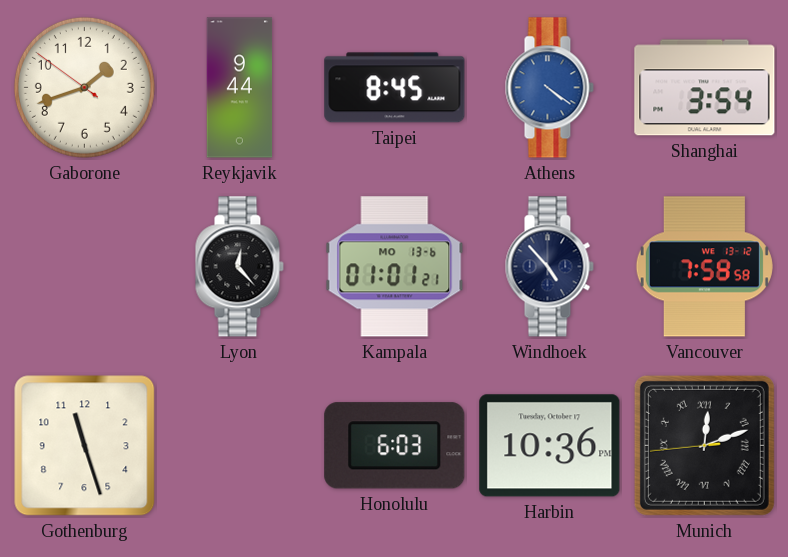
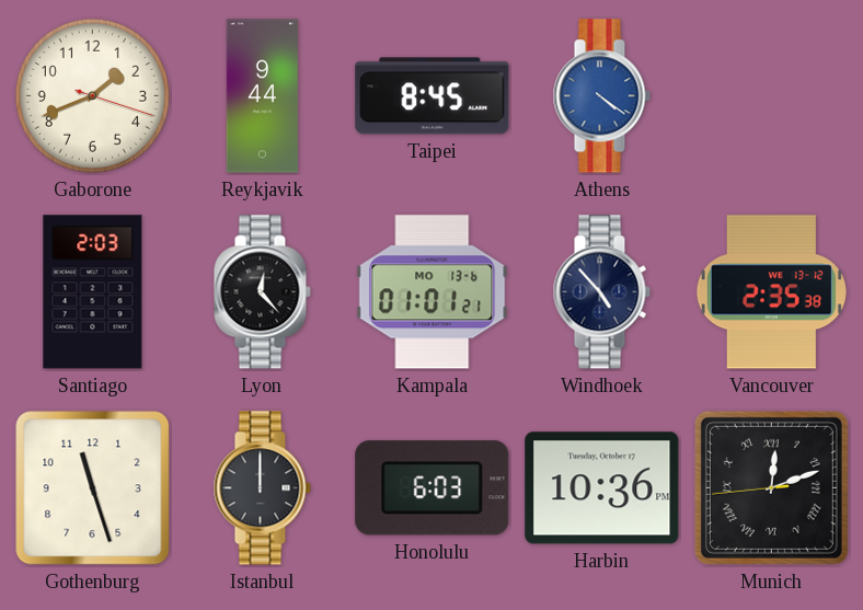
Gaborone: 1:41:51 -> 1:41:18
Shanghai: 3:54 -> none
Santiago: none -> 2:03
Vancouver: 7:58 -> 2:35
Istanbul: none -> 12:00
